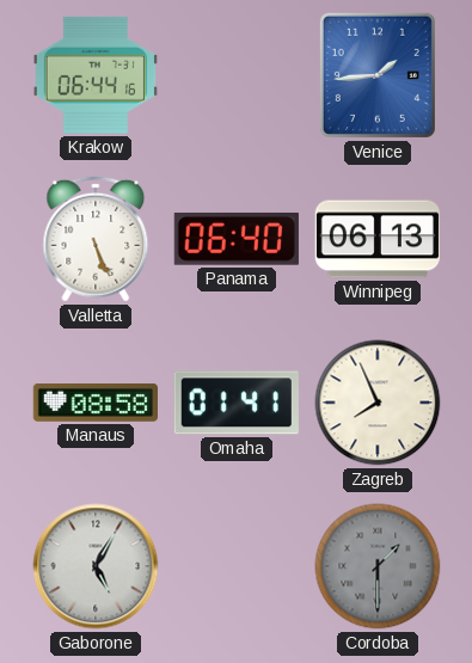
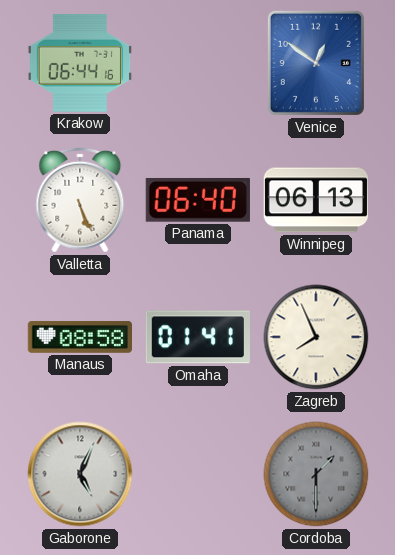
Venice: 1:44 -> 12:51
Gaborone: 5:05 -> 5:04
